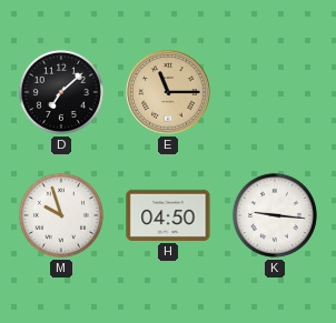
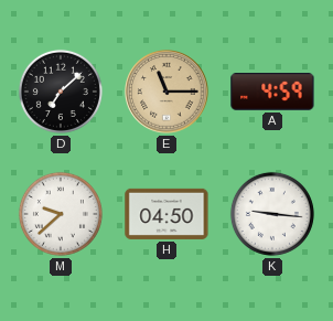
A: none -> 4:59
M: 9:57 -> 9:38
